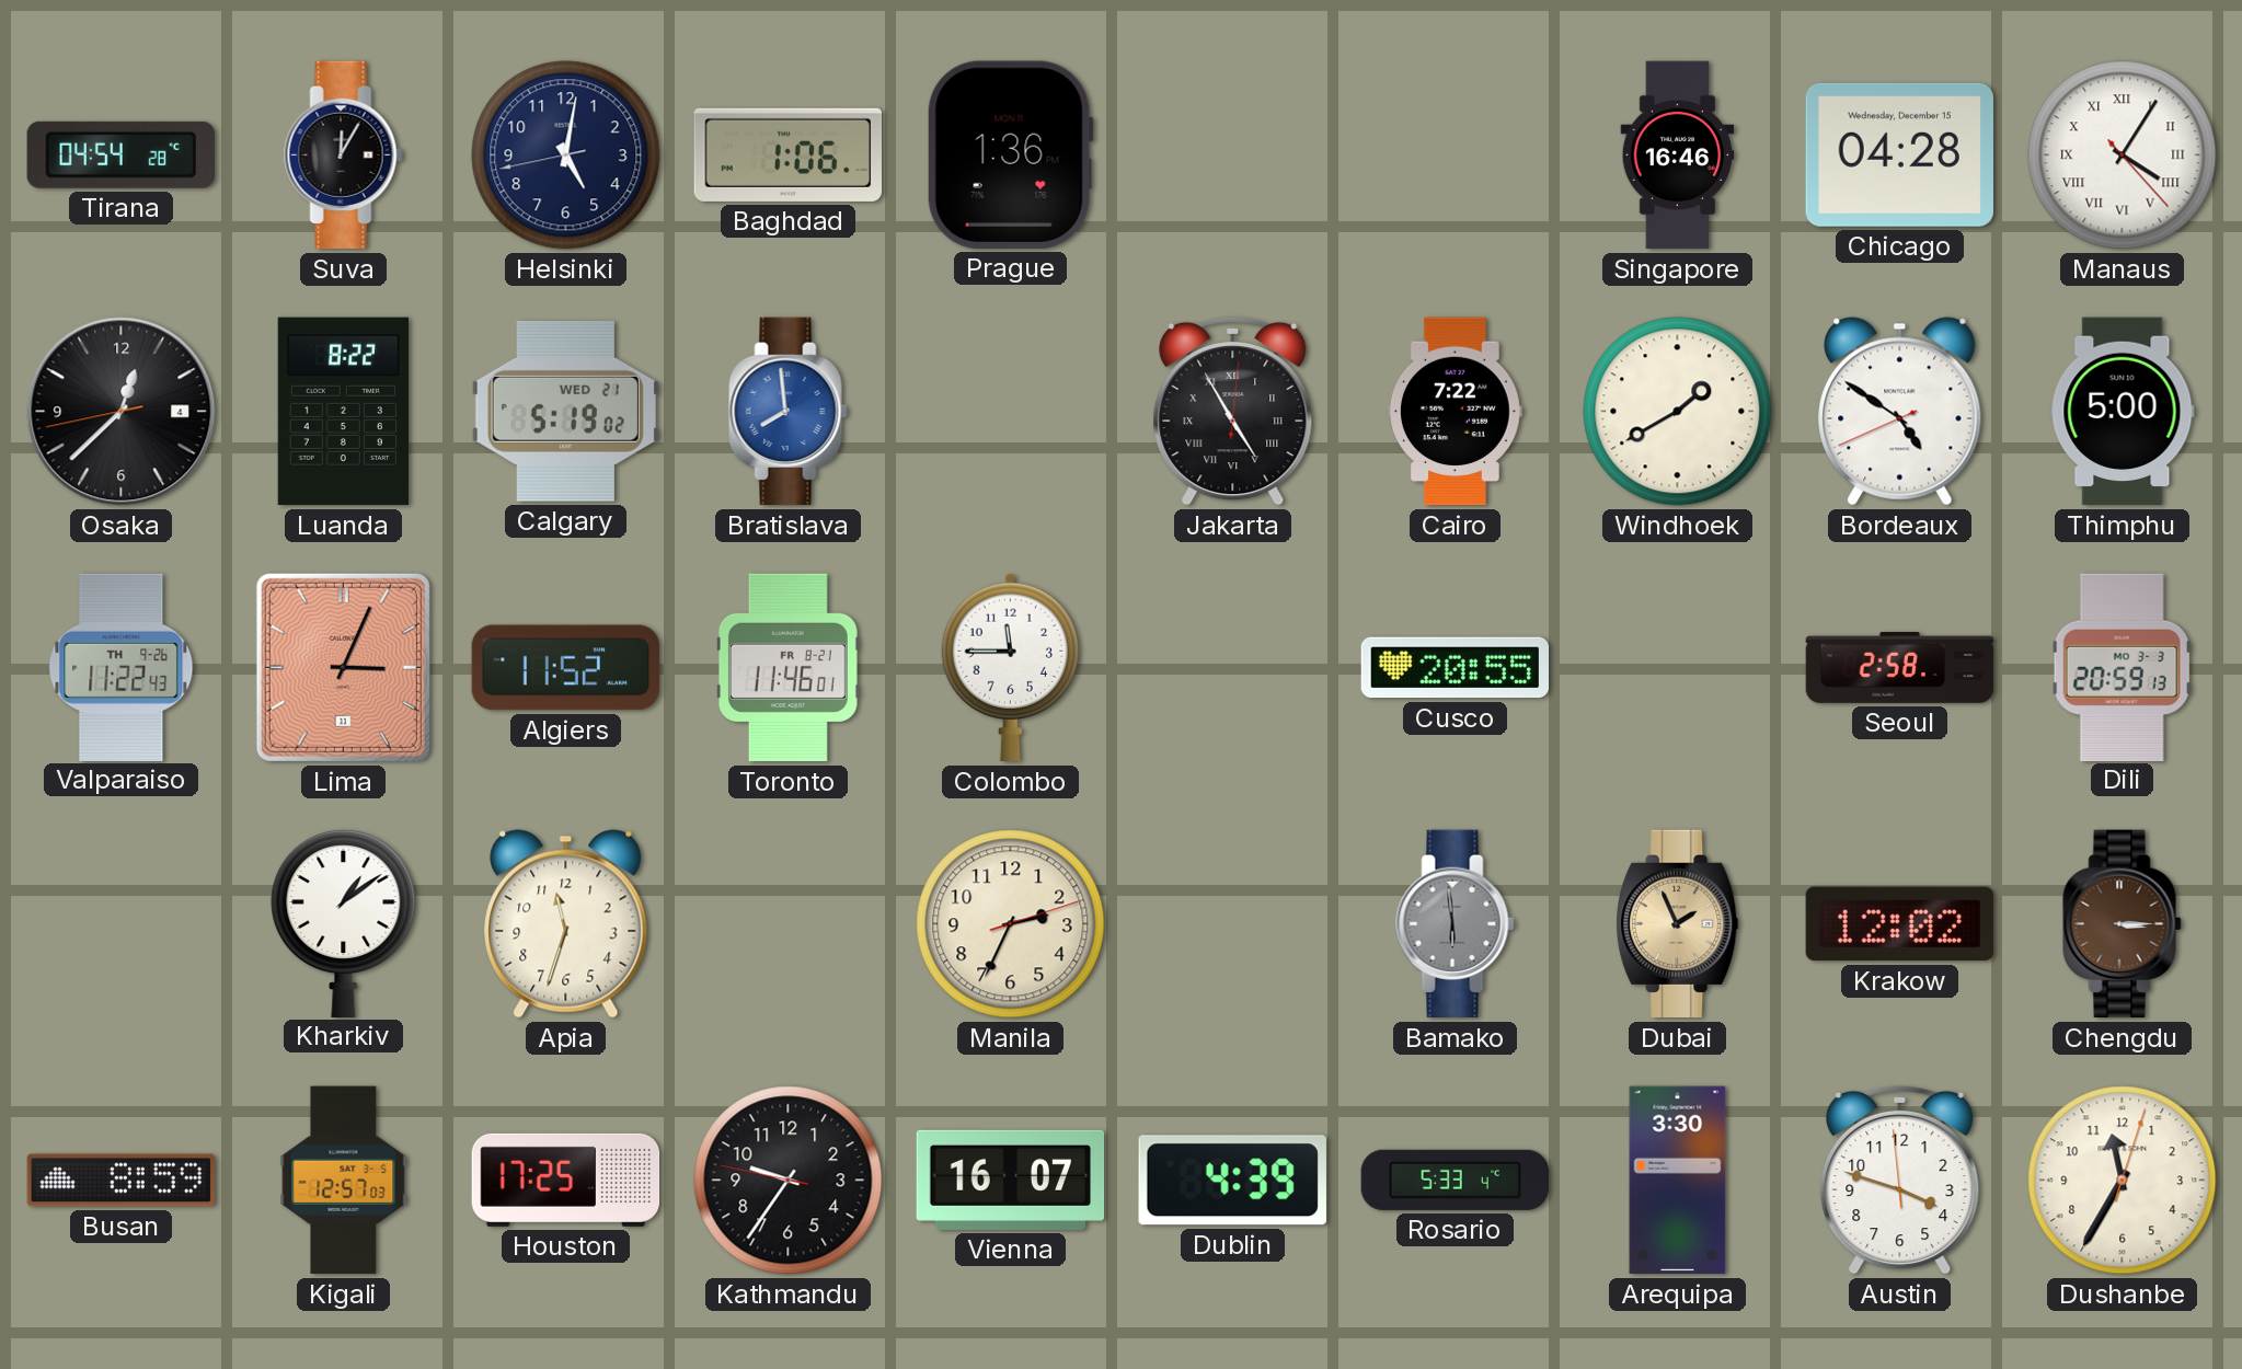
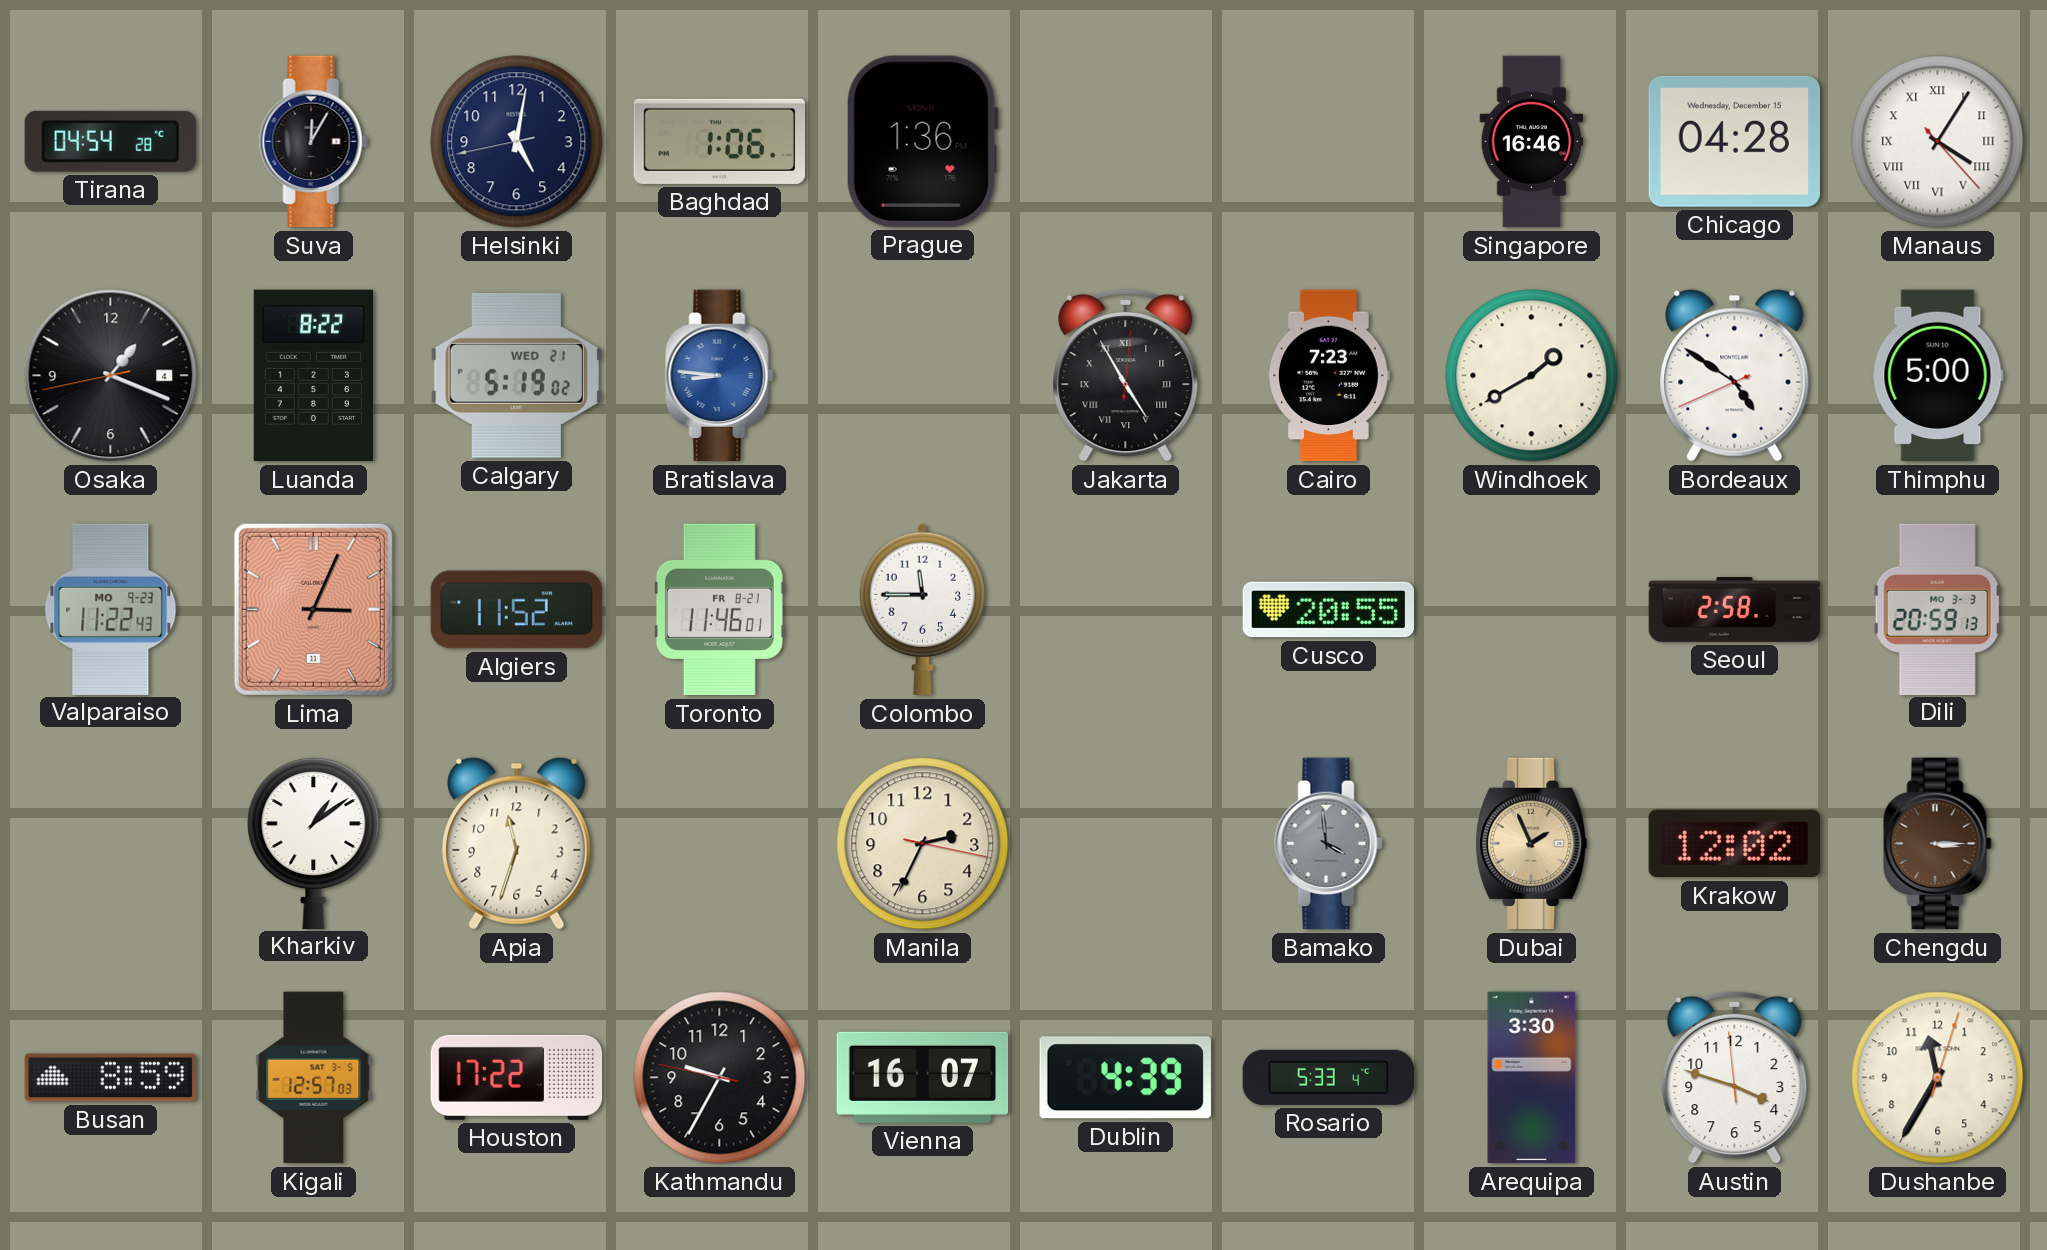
Osaka: 12:37 -> 1:18
Bratislava: 7:59 -> 8:46
Cairo: 7:22 -> 7:23
Valparaiso date: TH 9-26 -> MO 9-23
Manila: 2:34:12 -> 2:34:17
Bamako: 5:59 -> 3:59
Houston: 17:25 -> 17:22
Kathmandu: 9:35 -> 9:34
